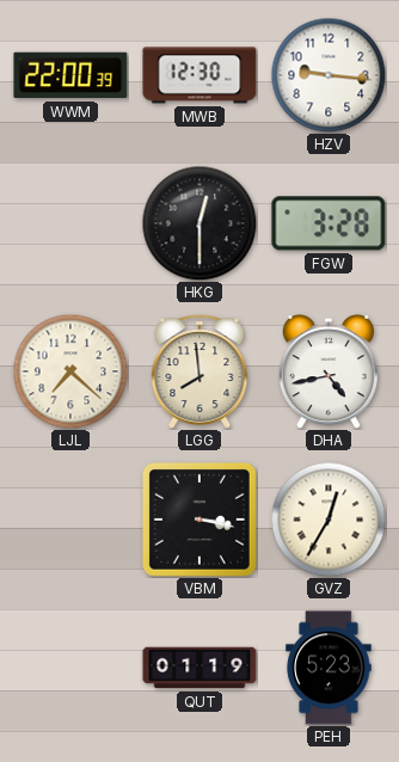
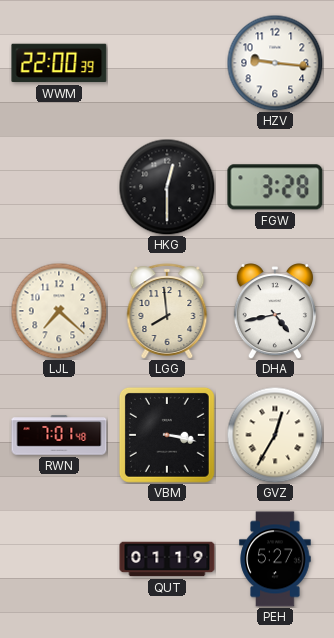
MWB: 12:30 -> none
RWN: none -> 7:01
PEH: 5:23 -> 5:27
